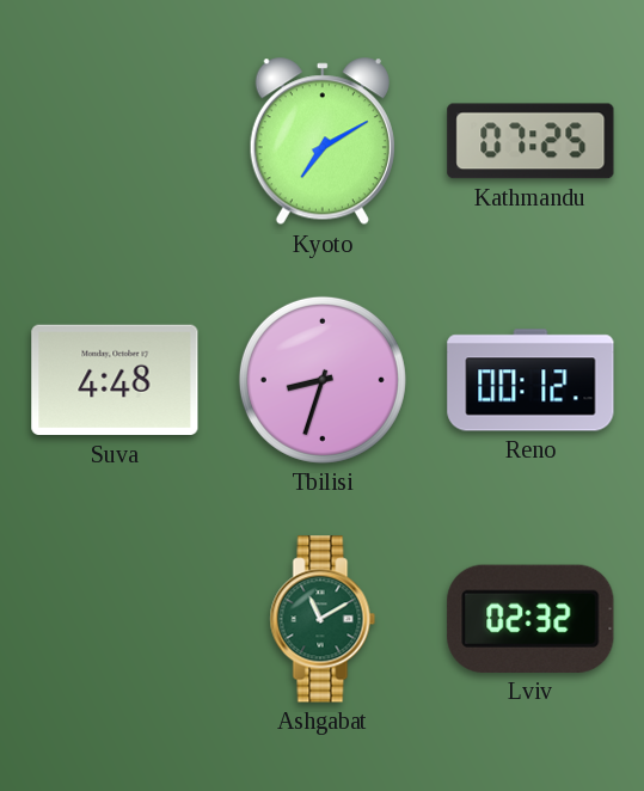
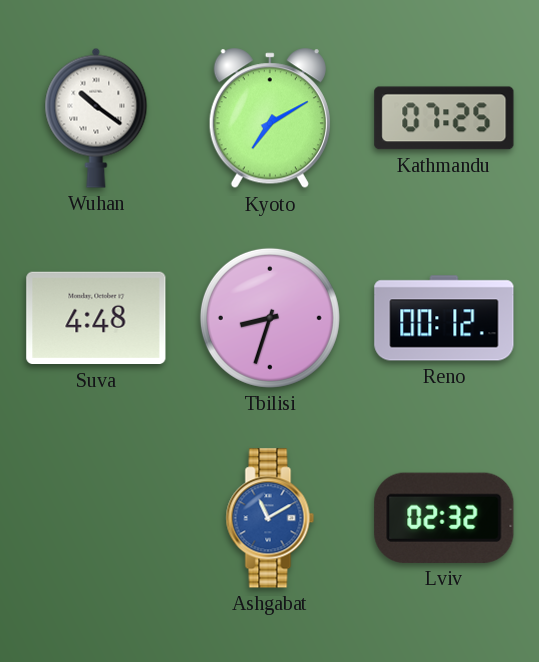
Wuhan: none -> 10:21
Ashgabat dial: green -> blue
